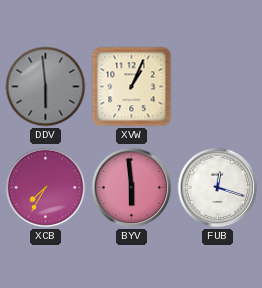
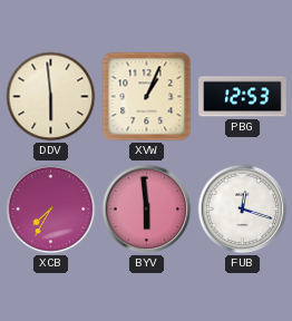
DDV dial: grey -> cream
PBG: none -> 12:53
